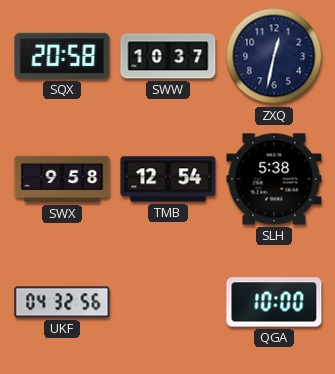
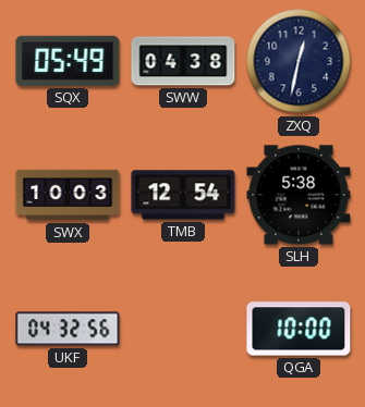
SQX: 20:58 -> 05:49
SWW: 10:37 -> 04:38
SWX: 9:58 -> 10:03
